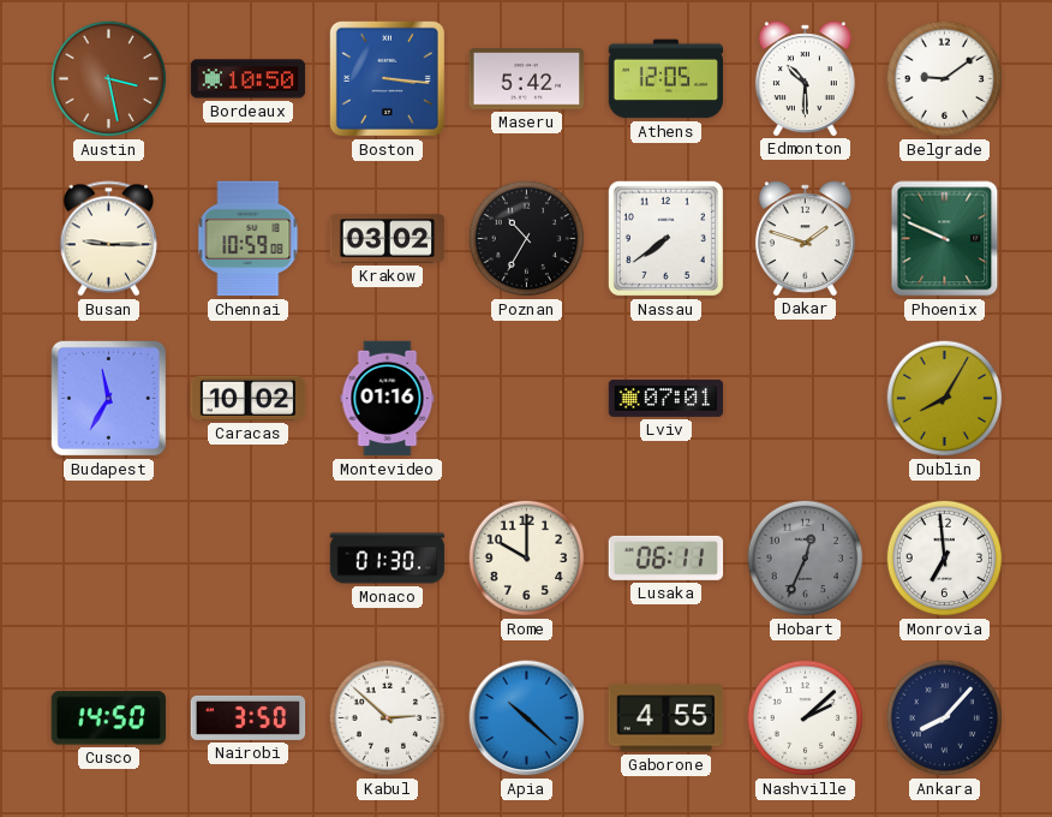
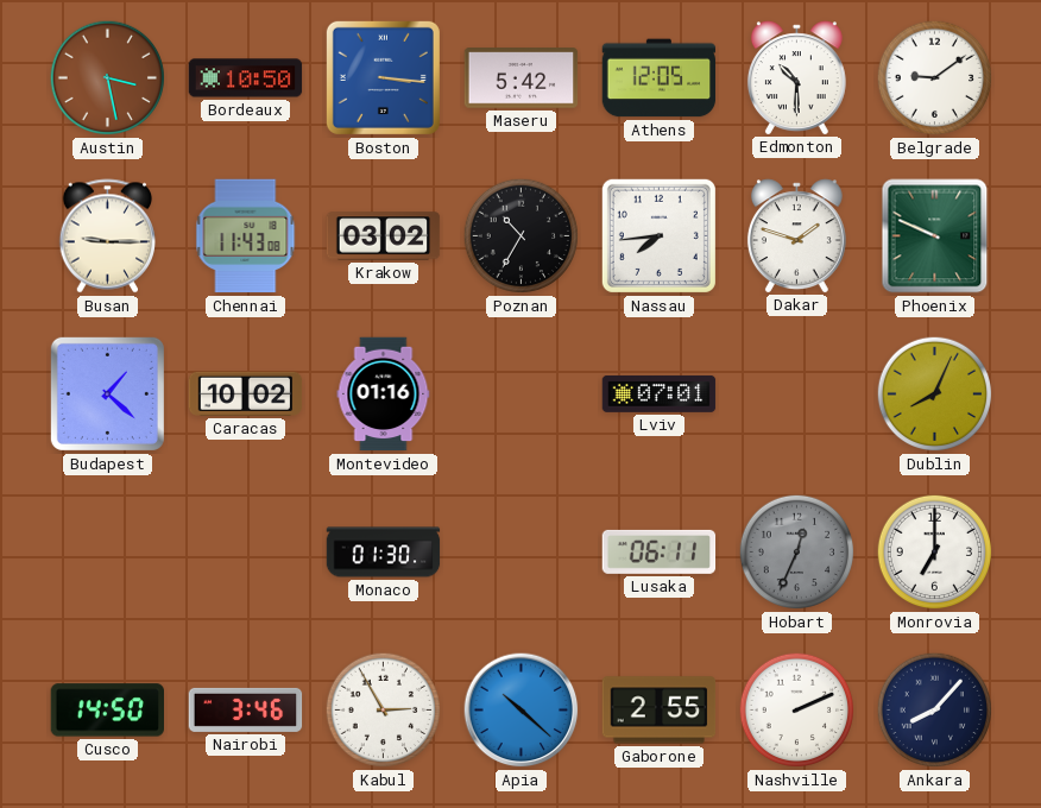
Chennai: 10:59 -> 11:43
Nassau: 7:39 -> 7:44
Budapest: 11:35 -> 1:22
Dublin: 8:05 -> 8:04
Rome: 10:00 -> none
Monrovia: 6:59 -> 7:00
Nairobi: 3:50 -> 3:46
Kabul: 2:52 -> 2:55
Gaborone: 4:55 -> 2:55
Nashville: 2:08 -> 2:11
